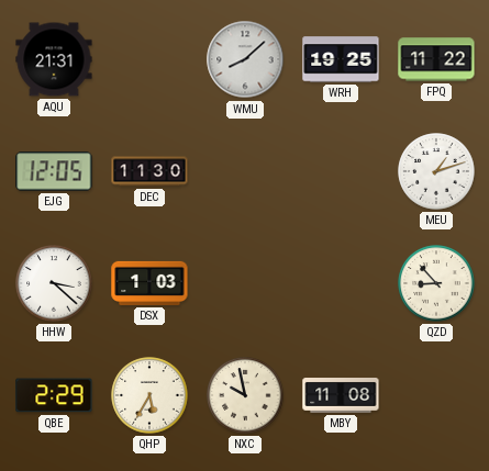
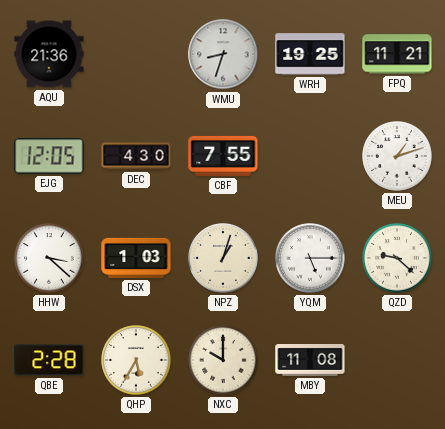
AQU: 21:31 -> 21:36
WMU: 8:08 -> 8:33
FPQ: 11:22 -> 11:21
DEC: 11:30 -> 4:30
CBF: none -> 7:55
NPZ: none -> 1:03
YQM: none -> 5:15
QZD: 8:53 -> 9:22
QBE: 2:29 -> 2:28
NXC: 9:58 -> 10:00
